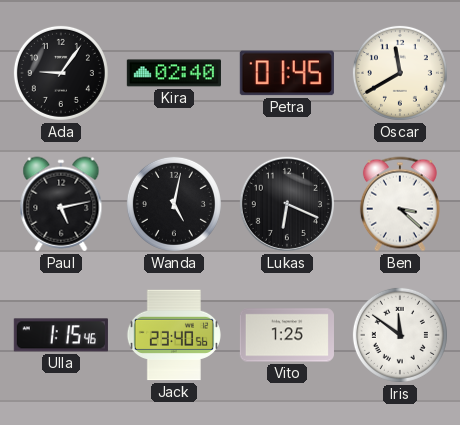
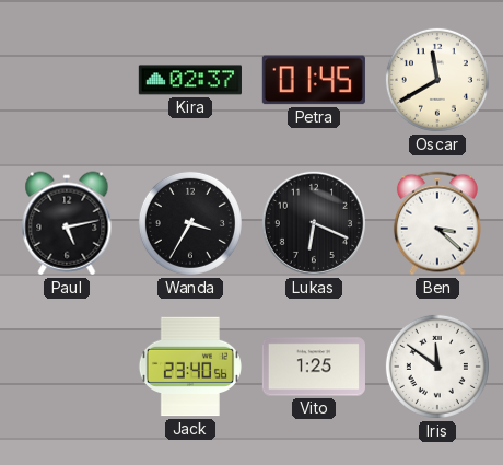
Ada: 9:06 -> none
Kira: 02:40 -> 02:37
Wanda: 5:02 -> 3:35
Ulla: 1:15 -> none
